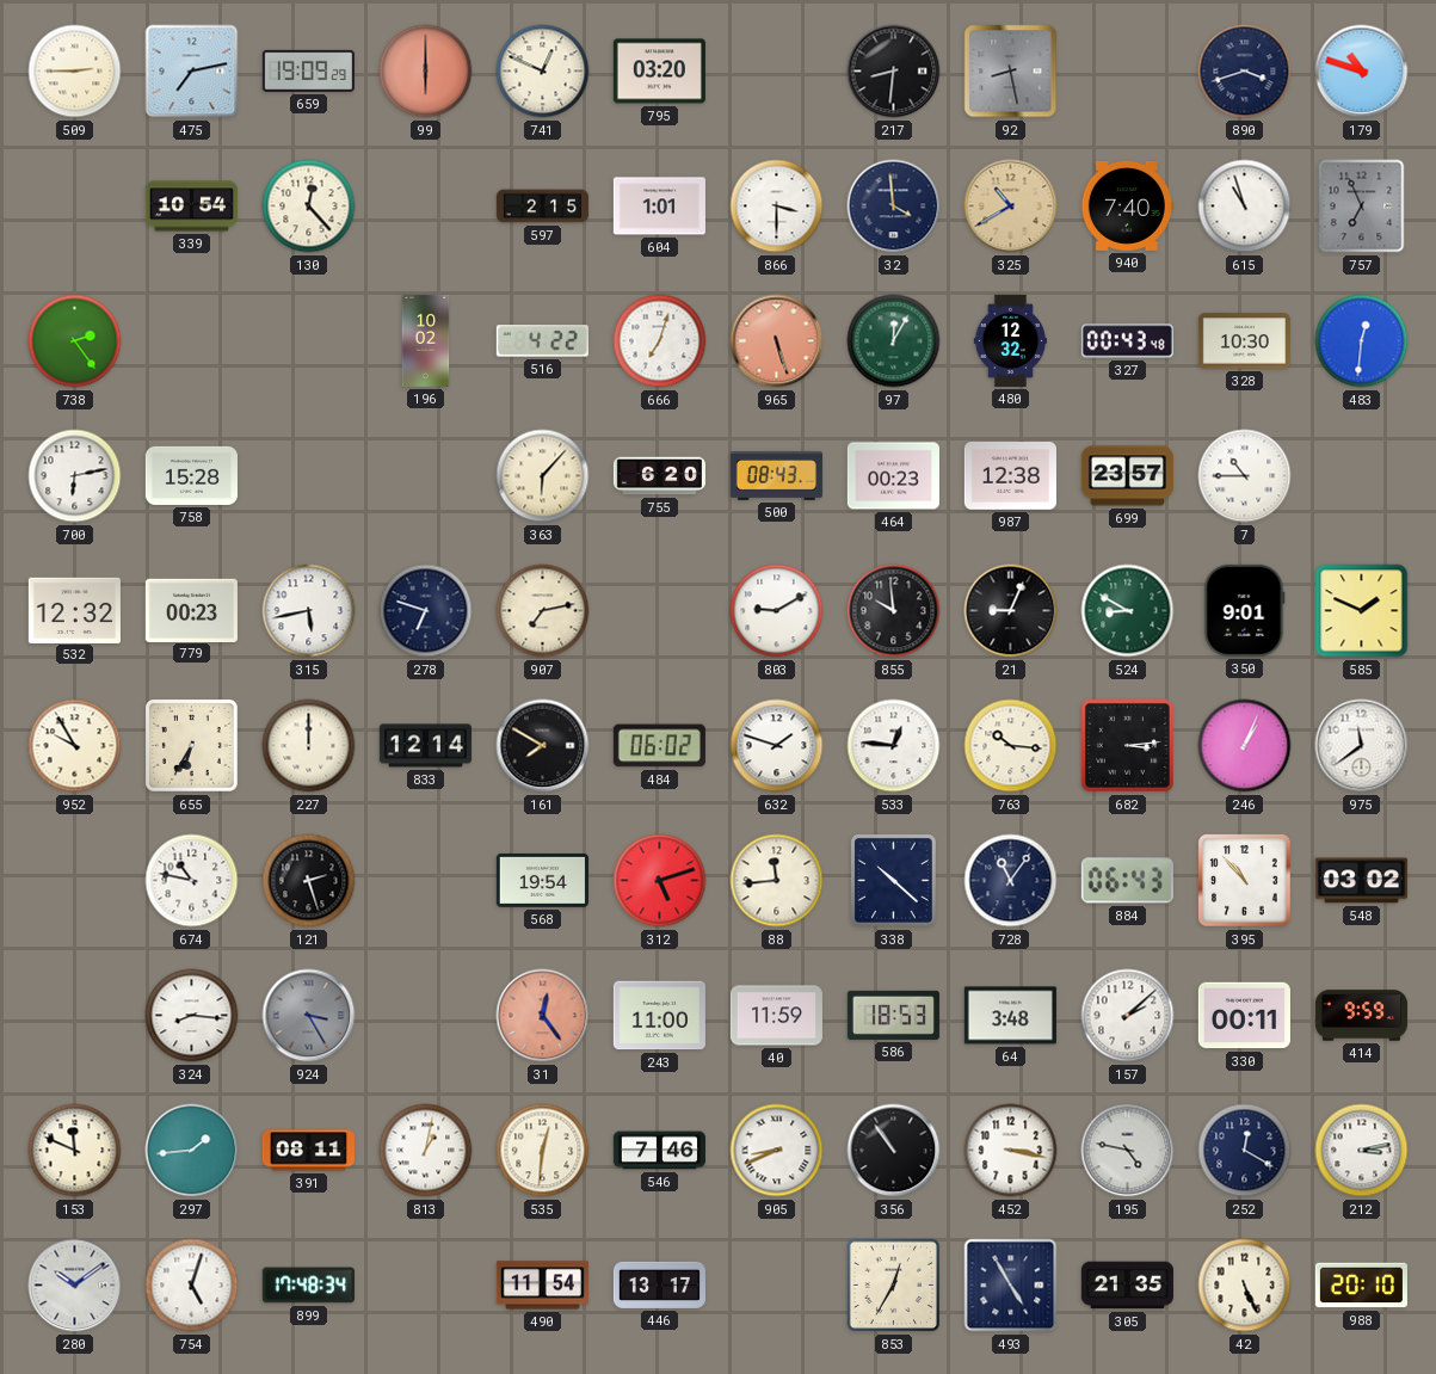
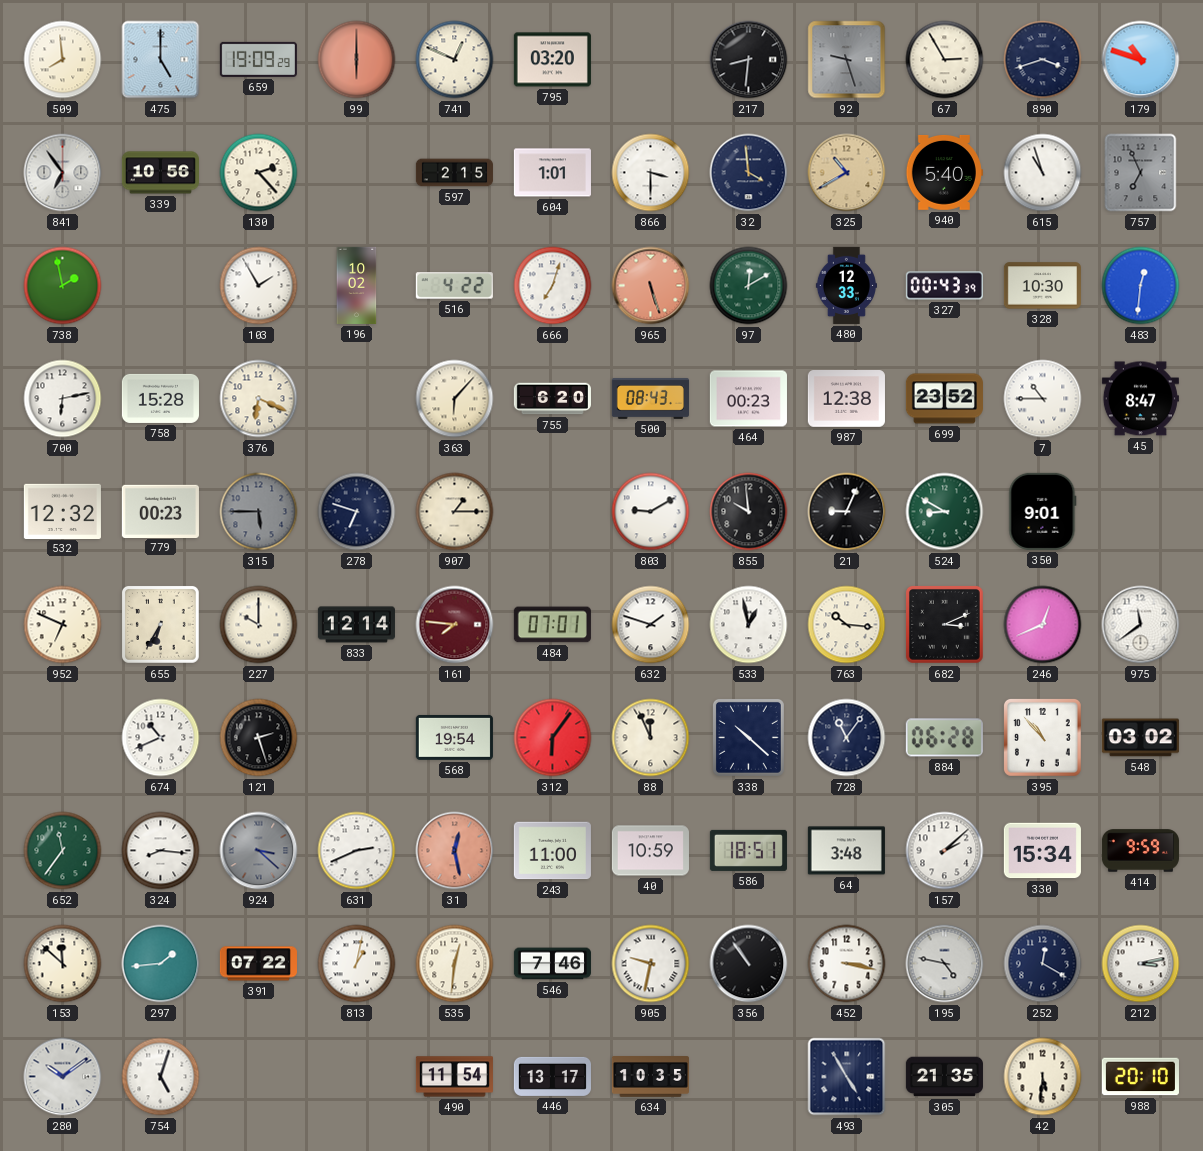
509: 2:45 -> 7:59
475: 7:13 -> 5:00
92: 8:28 -> 9:27
67: none -> 2:55
841: none -> 6:54
339: 10:54 -> 10:56
130: 12:23 -> 2:23
940: 7:40 -> 5:40
738: 2:24 -> 1:58
103: none -> 1:55
97: 12:05 -> 12:10
480: 12:32 -> 12:33
327: 00:43:48 -> 00:43:39
376: none -> 6:19
699: 23:57 -> 23:52
45: none -> 8:47
315: 5:43 -> 5:45
315 dial: white -> grey
907: 7:13 -> 1:15
585: 1:49 -> none
952: 9:55 -> 6:49
227: 12:00 -> 10:00
161: 7:50 -> 7:46
161 dial: black -> burgundy
484: 06:02 -> 07:01
533: 12:46 -> 12:58
682: 3:14 -> 3:11
246: 1:04 -> 12:41
674: 10:47 -> 10:41
312: 5:12 -> 6:06
88: 11:44 -> 11:56
884: 06:43 -> 06:28
652: none -> 11:36
924: 3:25 -> 3:22
631: none -> 2:41
31: 12:24 -> 12:28
40: 11:59 -> 10:59
586: 18:53 -> 18:51
330: 00:11 -> 15:34
153: 11:49 -> 11:52
391: 08:11 -> 07:22
905: 8:41 -> 9:32
899: 17:48 -> none
634: none -> 10:35
853: 12:35 -> none
42: 5:26 -> 5:31
